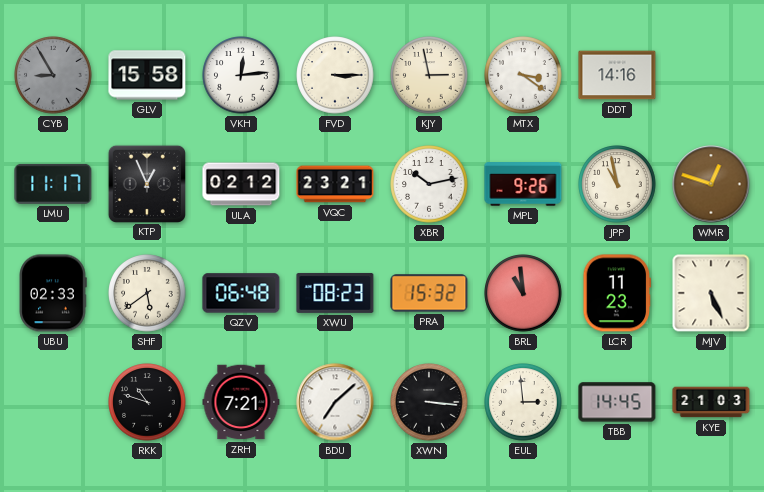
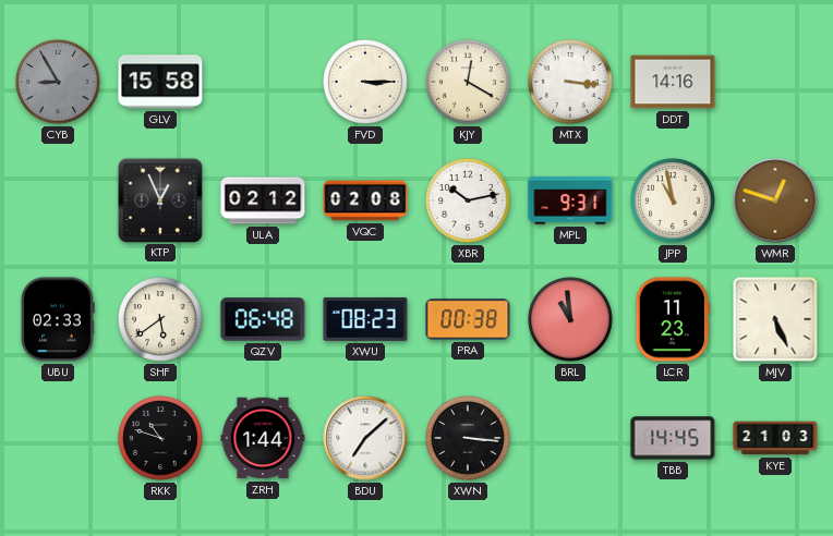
VKH: 12:14 -> none
KJY: 2:58 -> 12:20
MTX: 3:21 -> 3:16
LMU: 11:17 -> none
VQC: 23:21 -> 02:08
MPL: 9:26 -> 9:31
PRA: 15:32 -> 00:38
ZRH: 7:21 -> 1:44
EUL: 2:59 -> none
